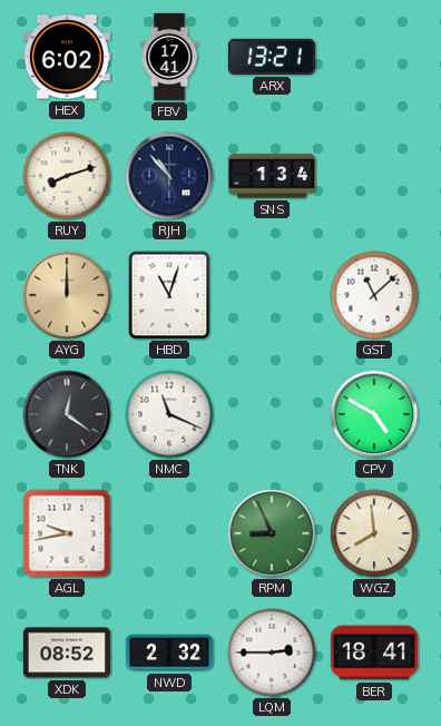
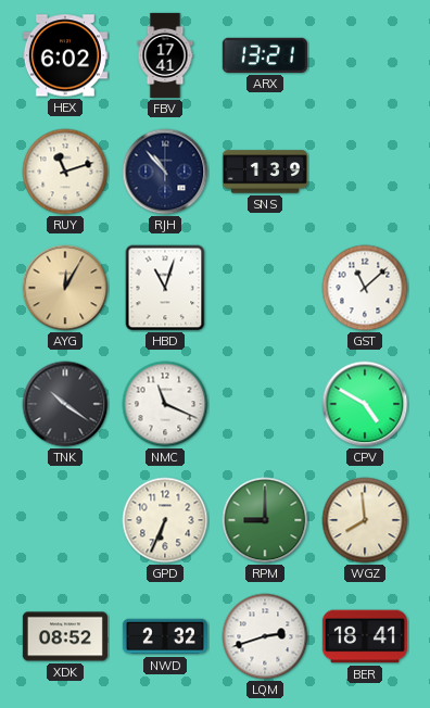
RUY: 8:12 -> 11:12
SNS: 1:34 -> 1:39
AYG: 12:00 -> 12:05
TNK: 12:21 -> 10:21
AGL: 9:43 -> none
GPD: none -> 6:34
RPM: 8:56 -> 9:00
LQM: 2:45 -> 2:42
